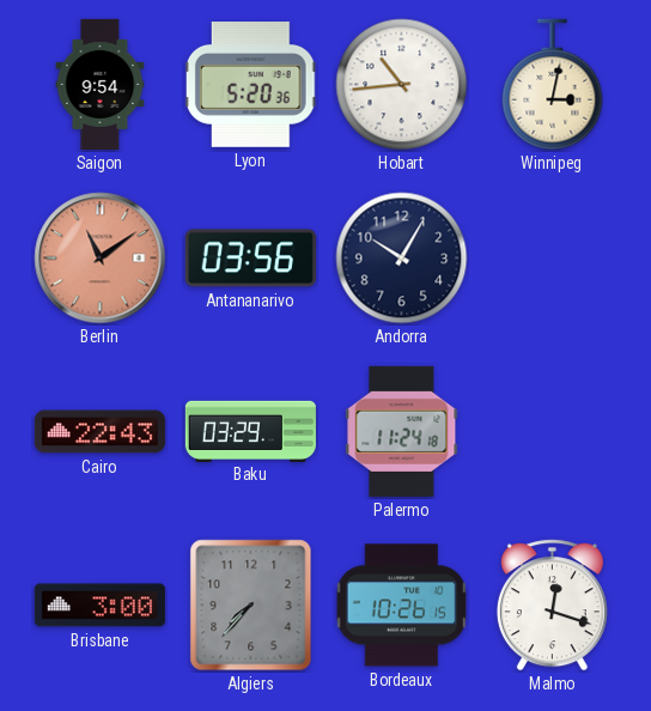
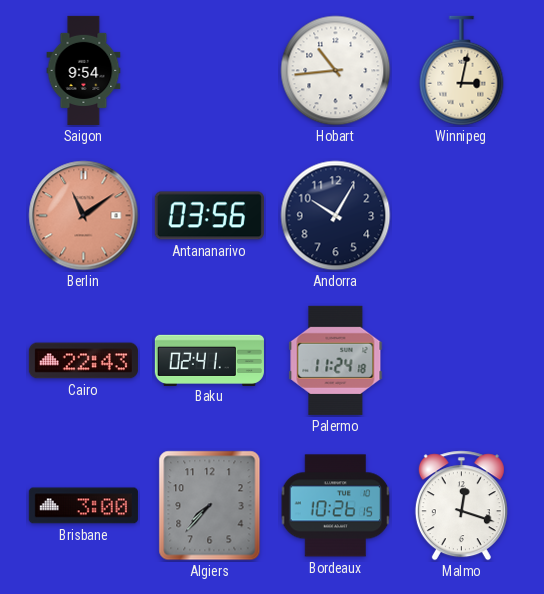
Lyon: 5:20 -> none
Baku: 03:29 -> 02:41
